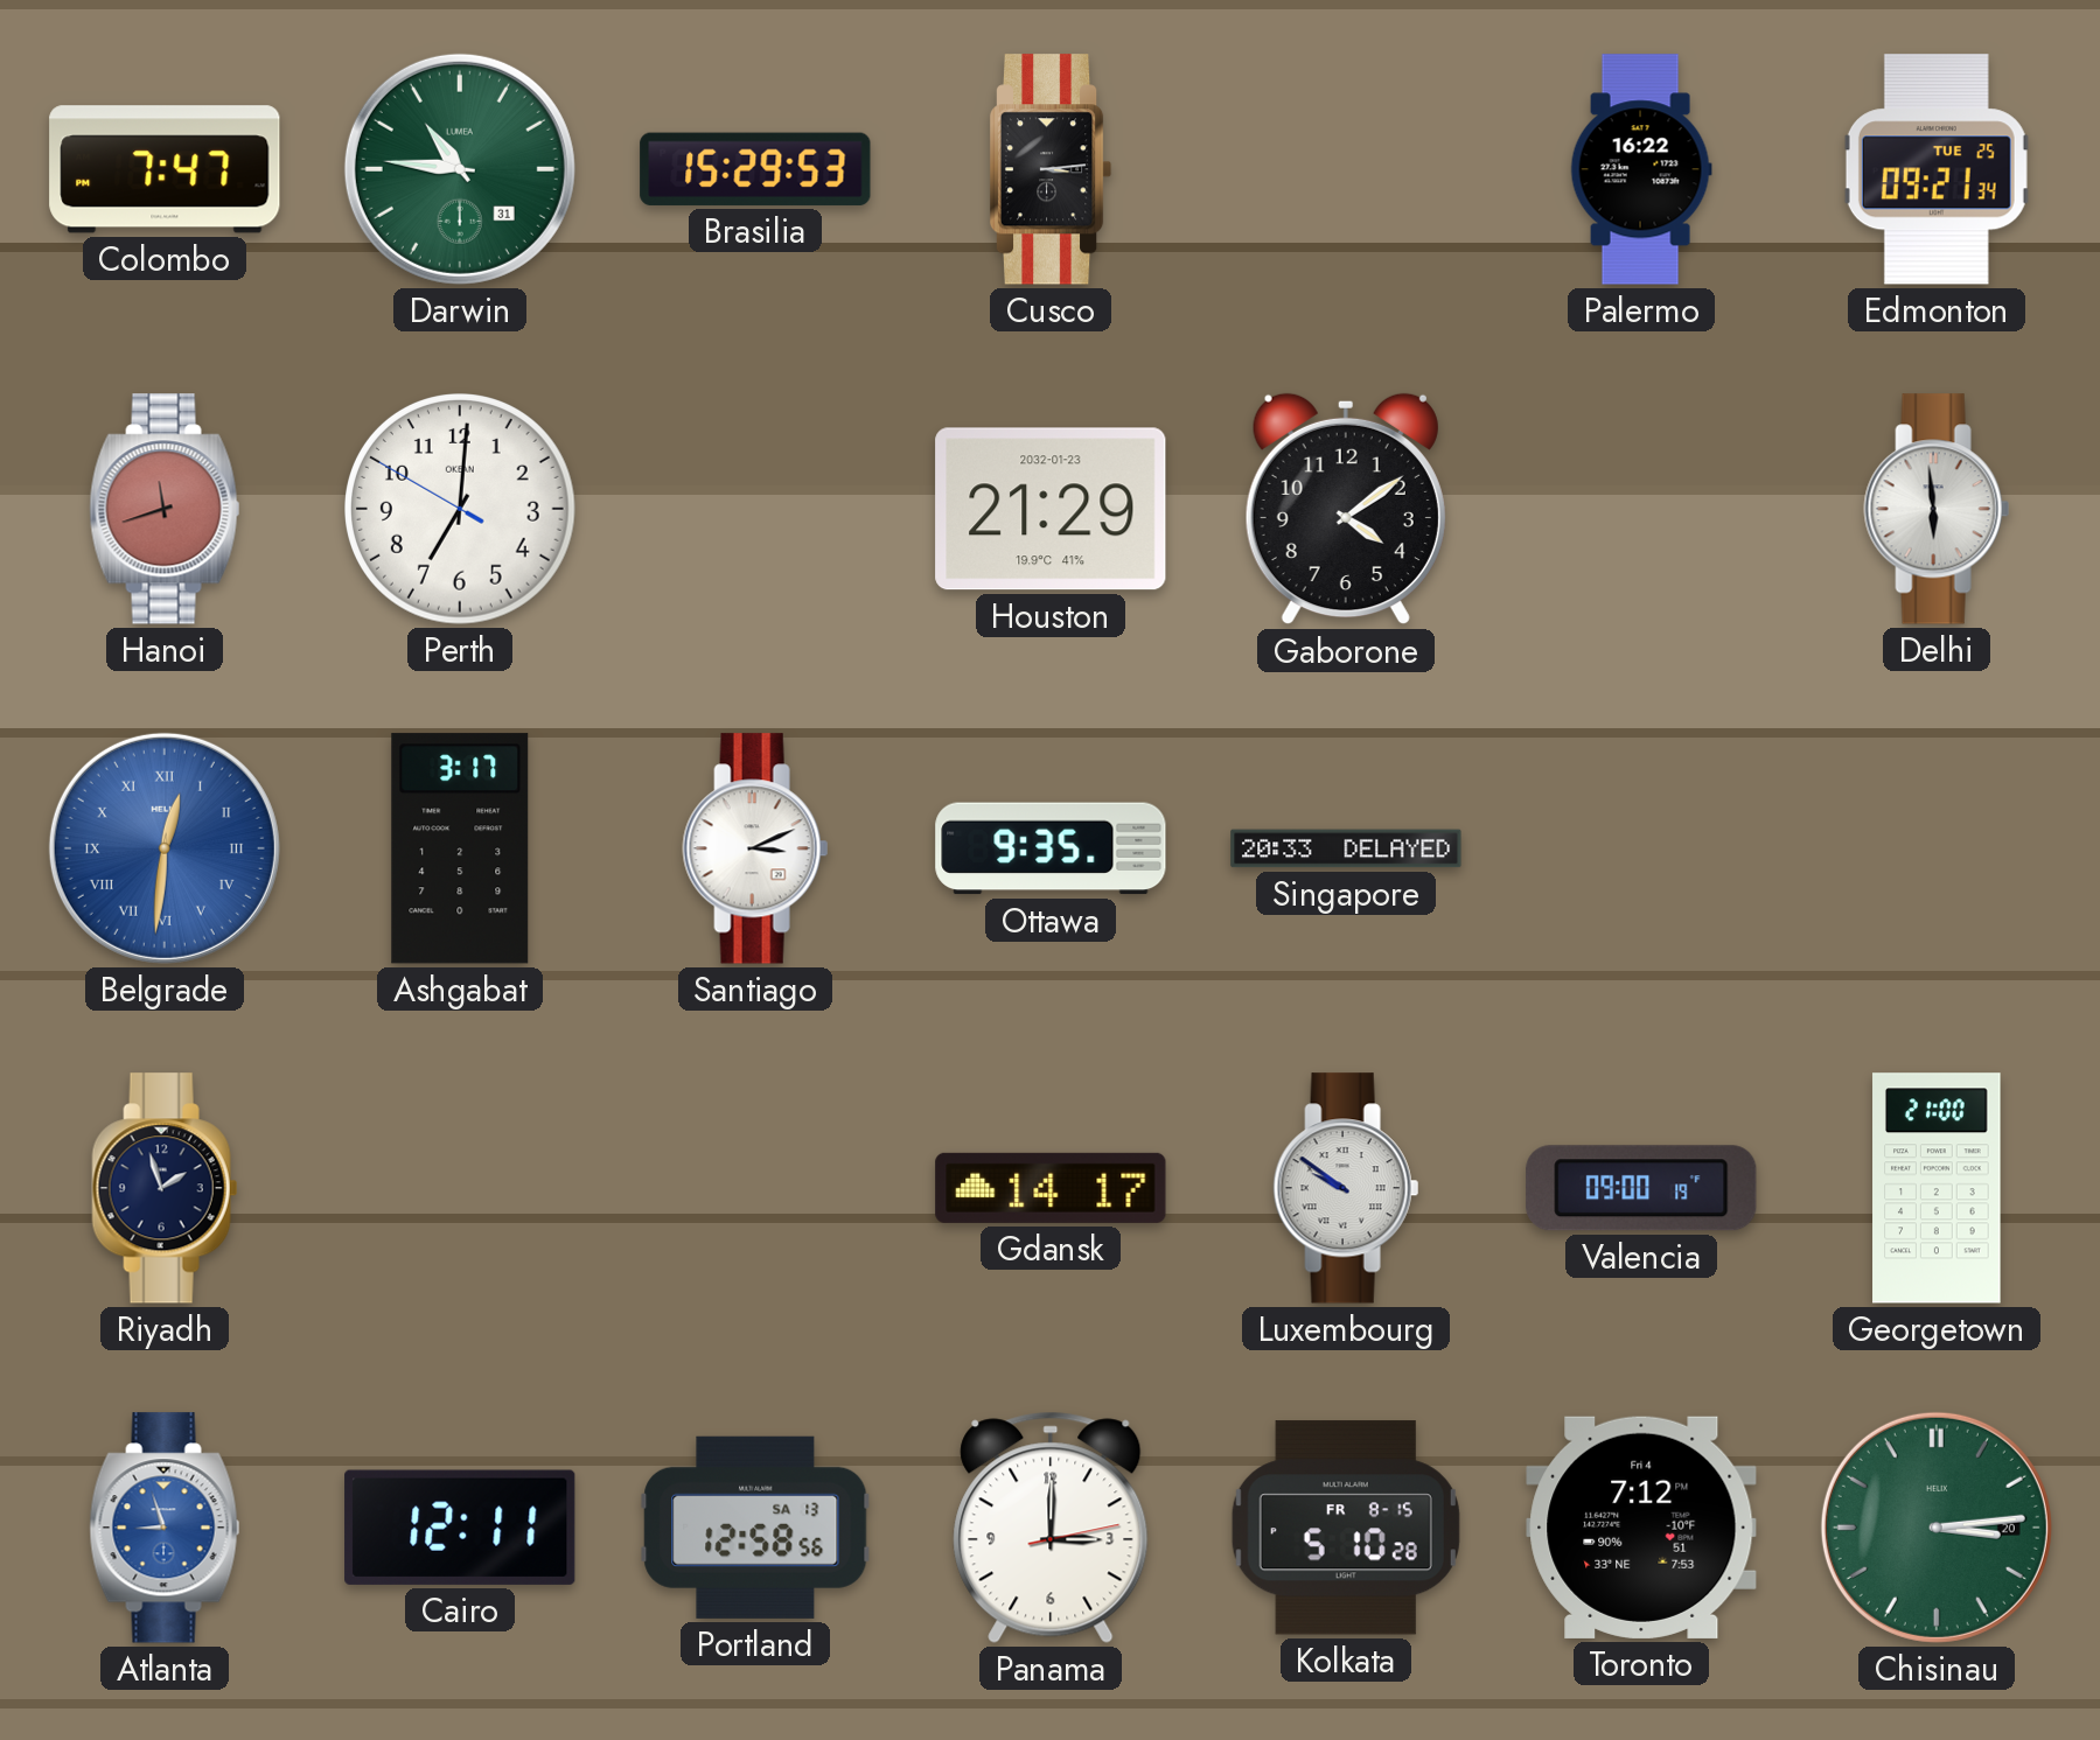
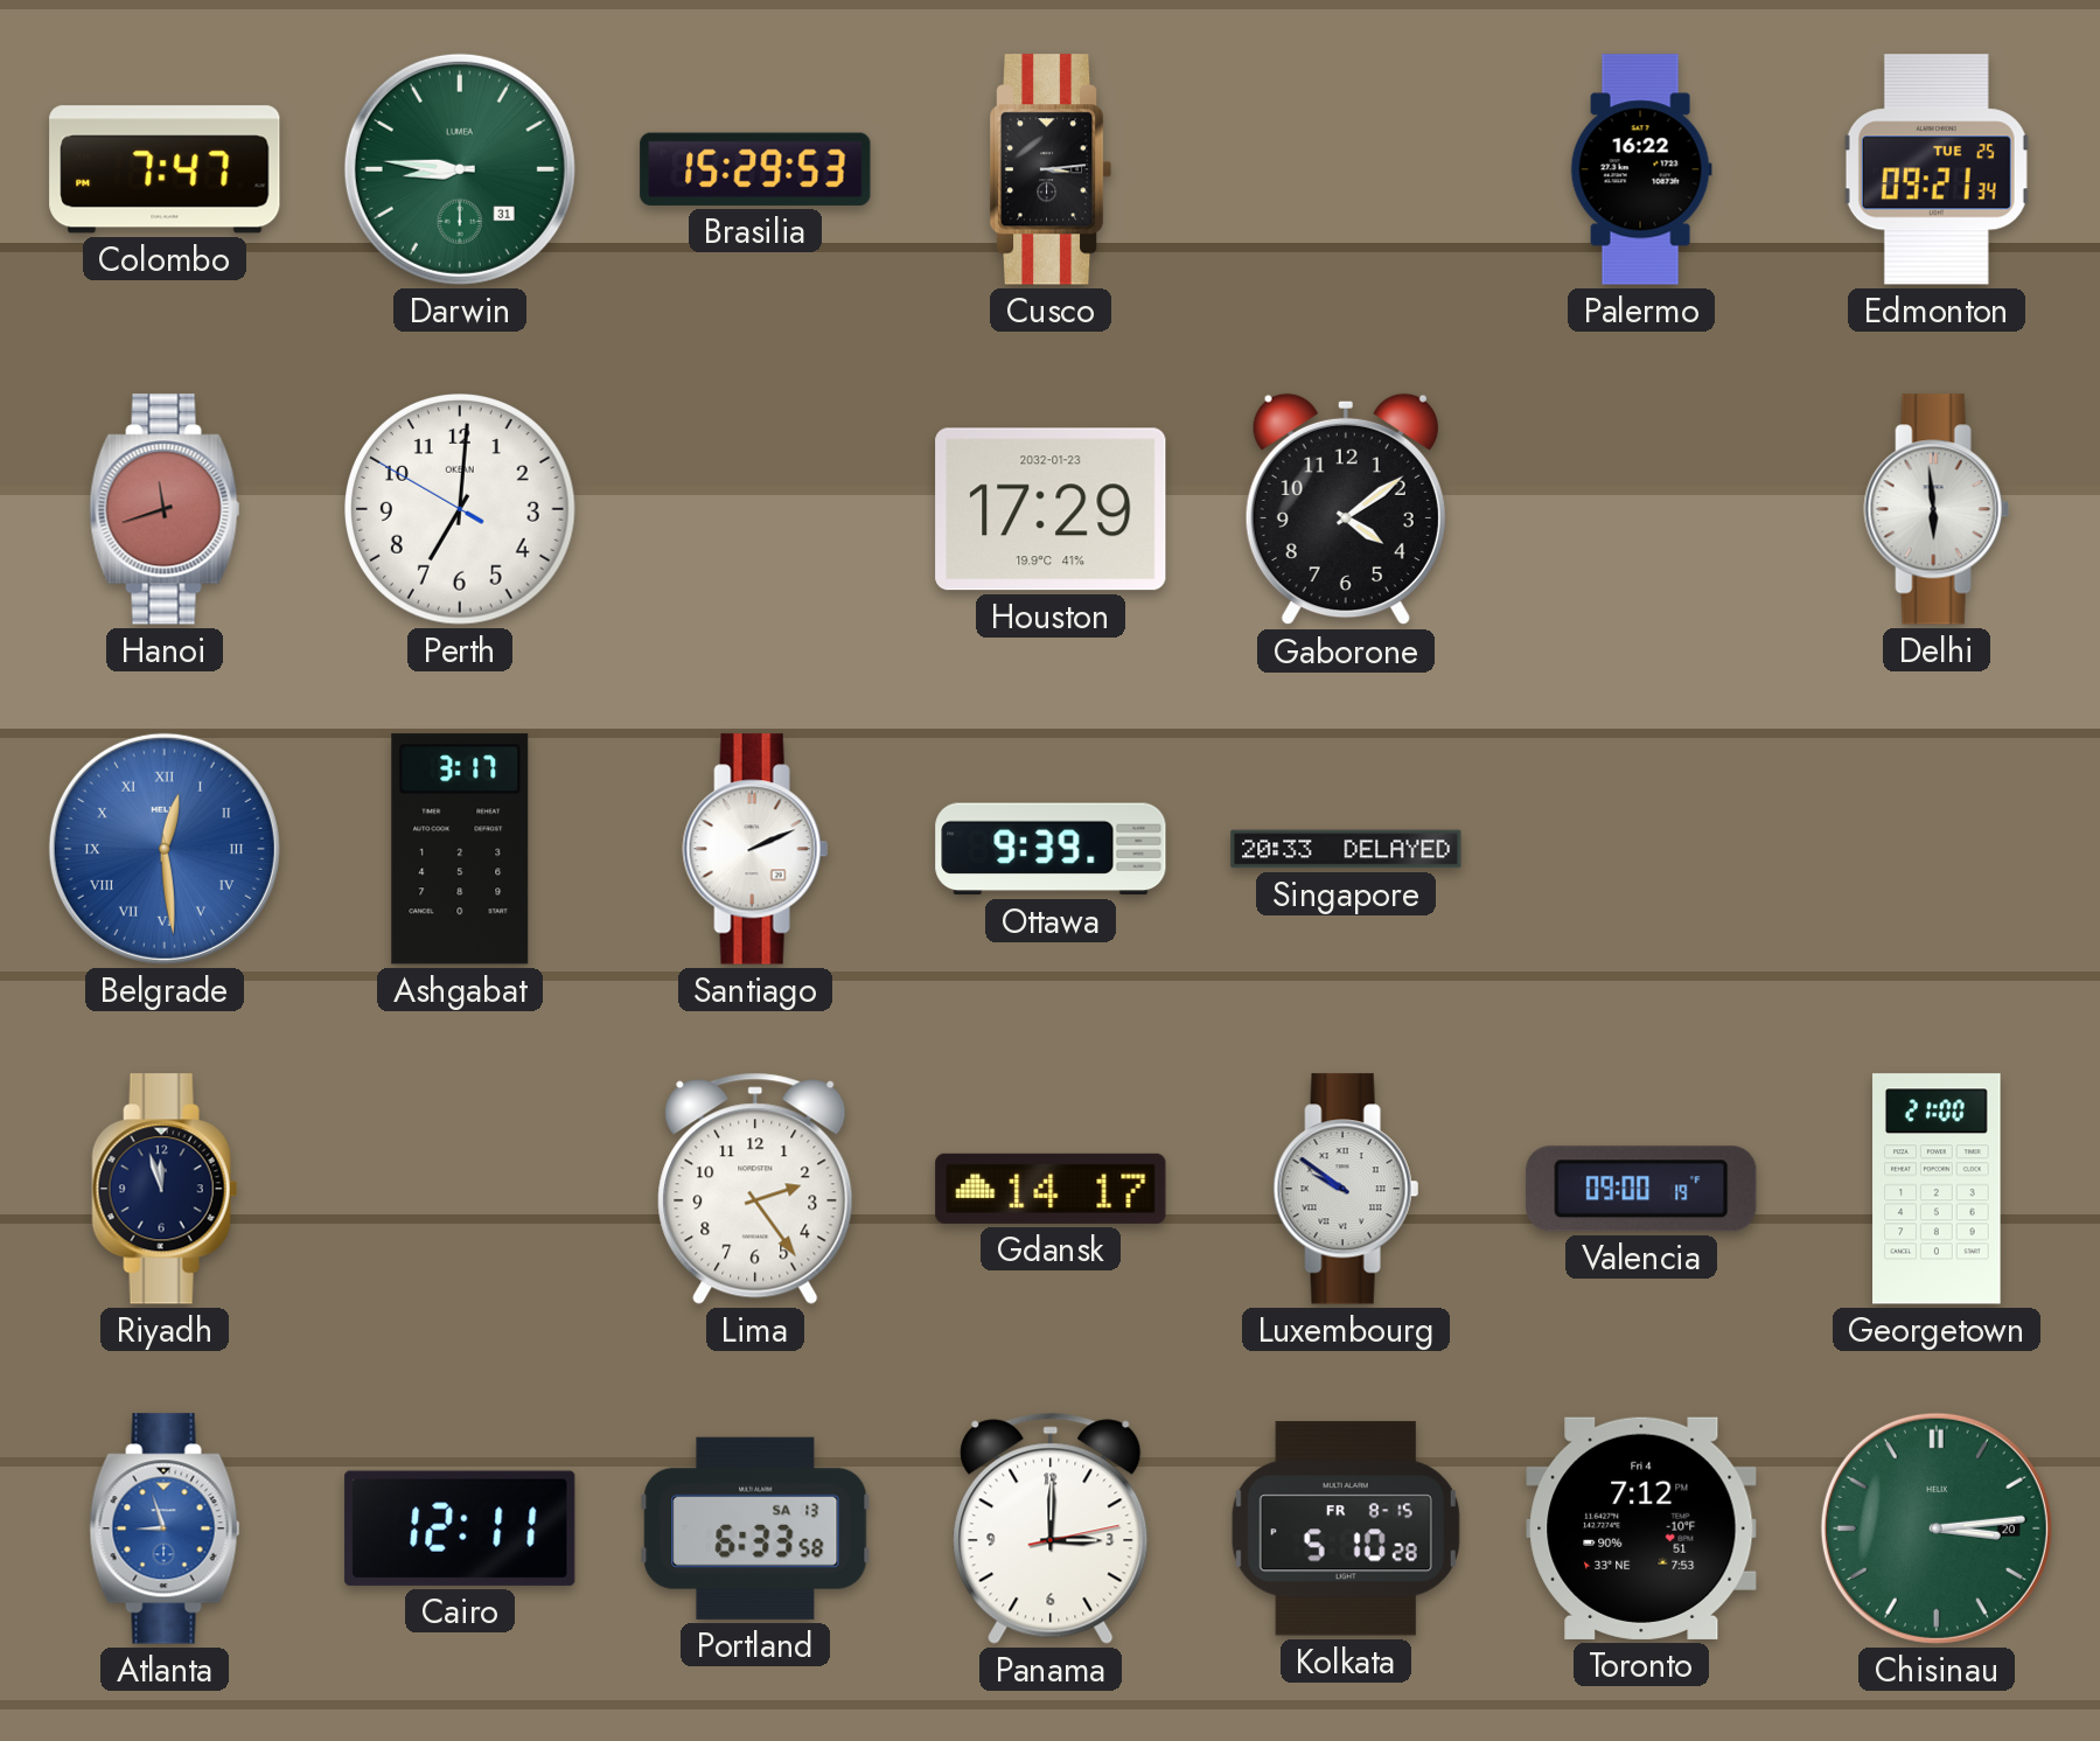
Darwin: 10:46 -> 8:46
Houston: 21:29 -> 17:29
Belgrade: 12:31 -> 12:29
Santiago: 3:11 -> 2:11
Ottawa: 9:35 -> 9:39
Riyadh: 1:57 -> 11:57
Lima: none -> 2:24
Portland: 12:58 -> 6:33
